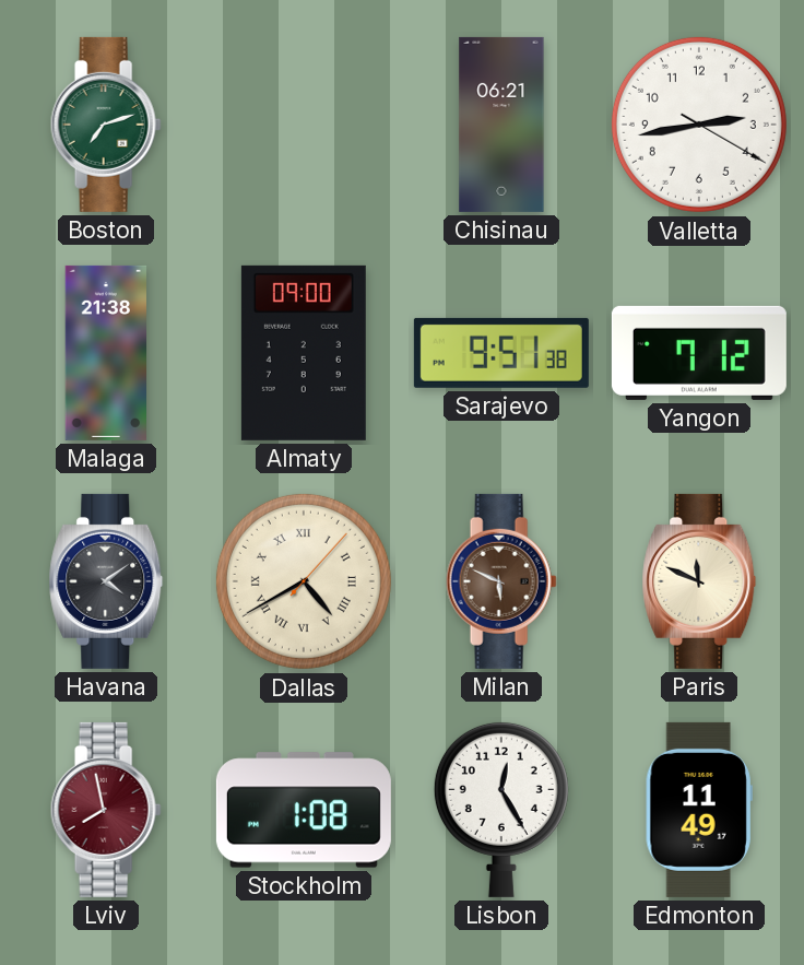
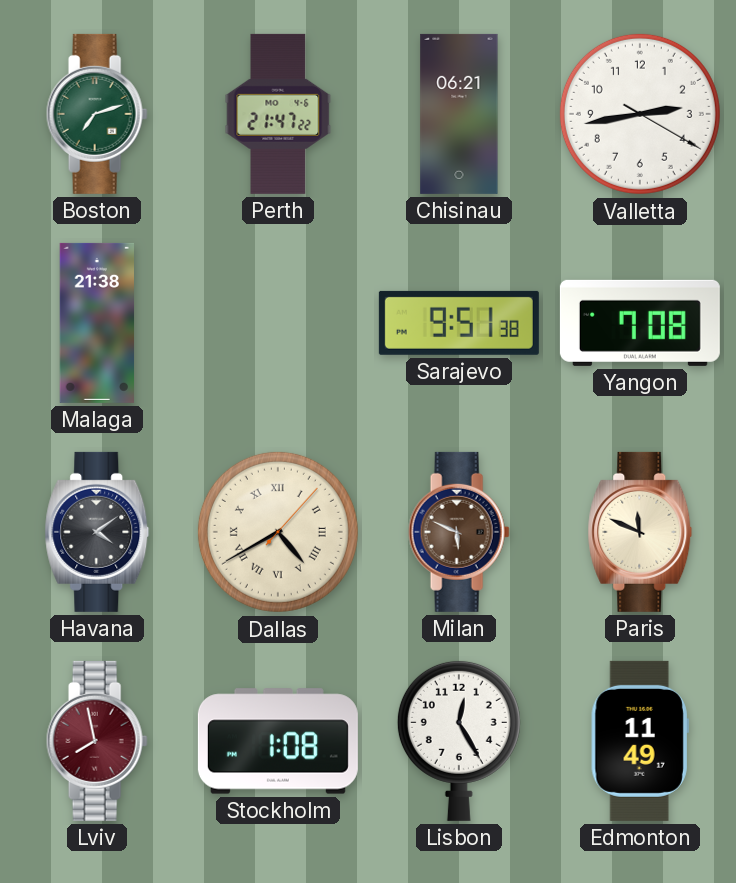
Perth: none -> 21:47
Almaty: 09:00 -> none
Yangon: 7:12 -> 7:08
